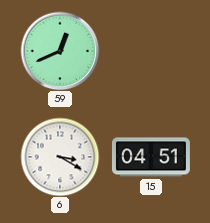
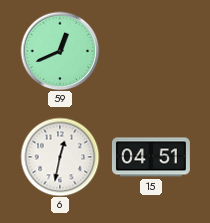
6: 3:20 -> 12:32
